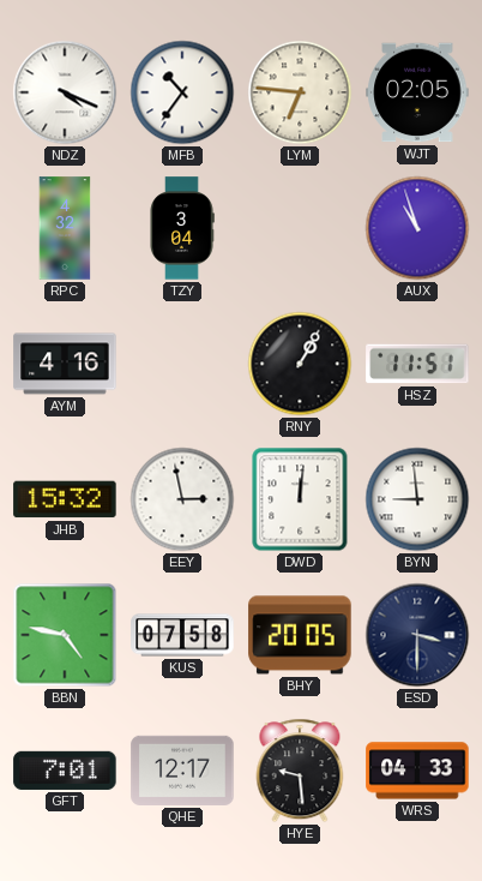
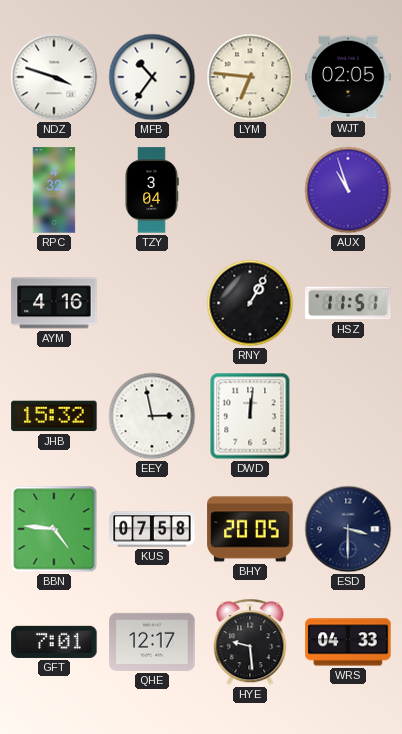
NDZ: 4:19 -> 3:48
BYN: 8:59 -> none
BBN: 4:47 -> 4:46
